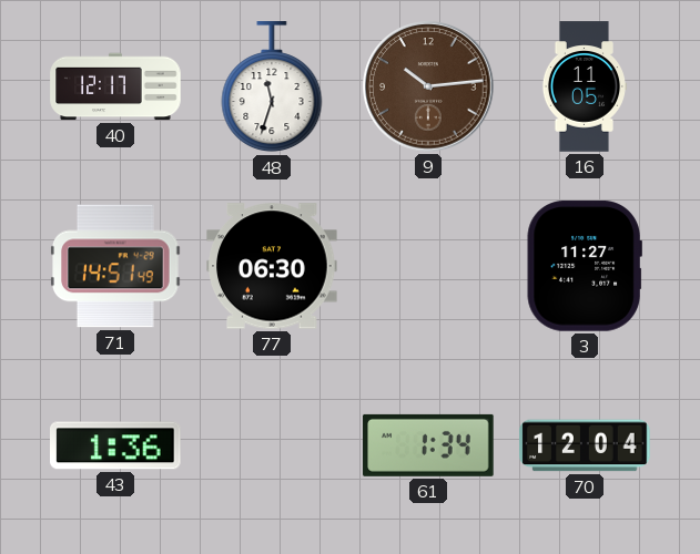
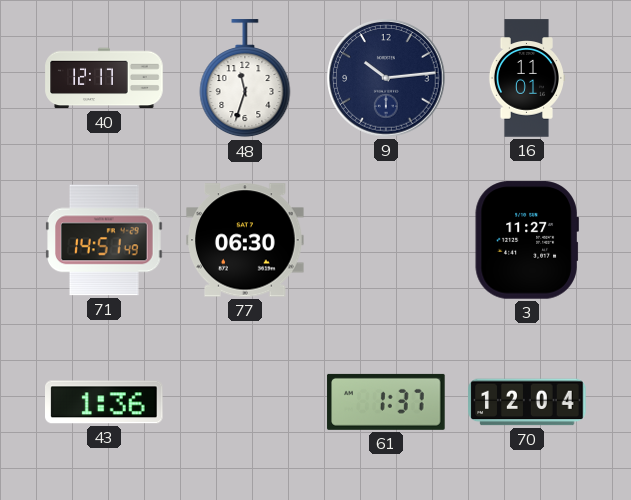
9 dial: brown -> navy
16: 11:05 -> 11:01
61: 1:34 -> 1:37
